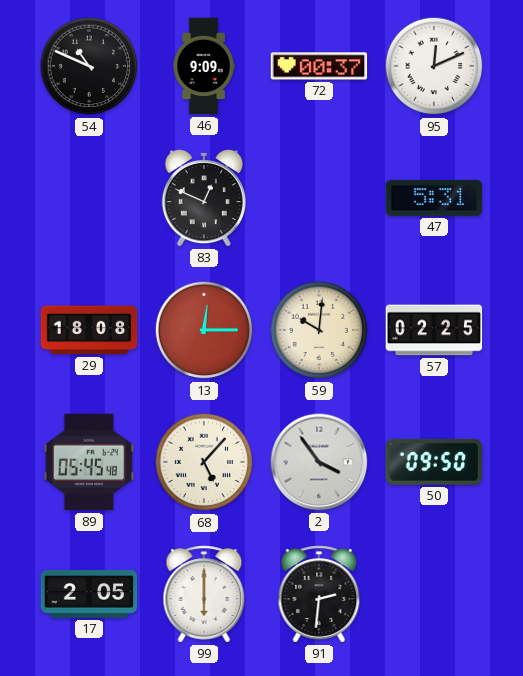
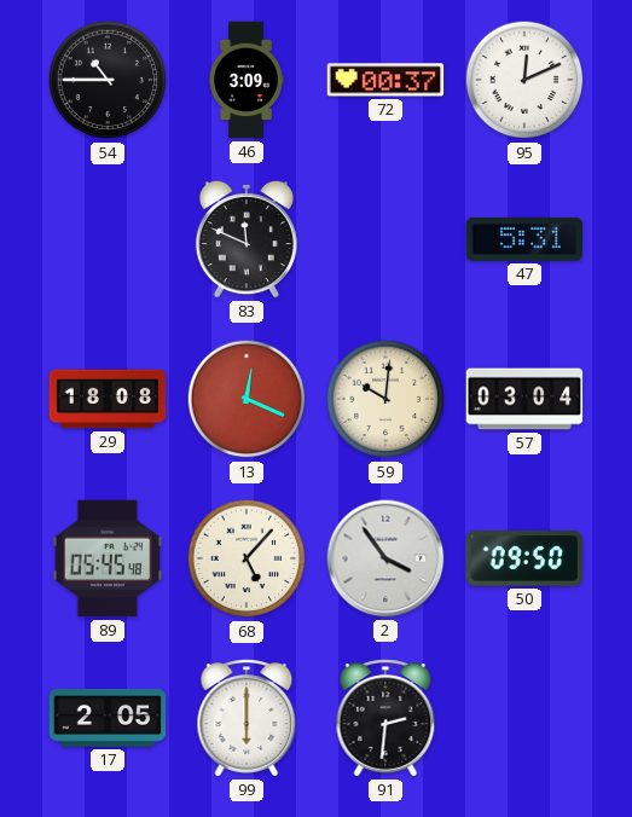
54: 10:49 -> 10:45
46: 9:09 -> 3:09
83: 12:49 -> 11:49
13: 12:15 -> 12:19
57: 02:25 -> 03:04
